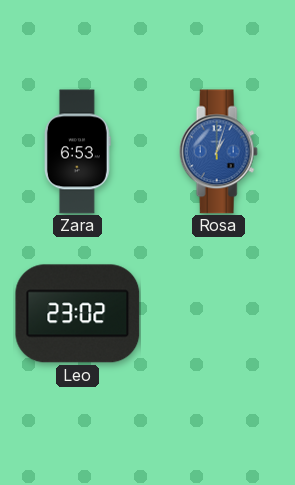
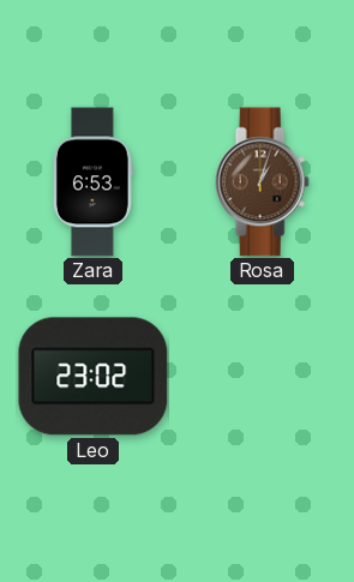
Rosa dial: blue -> brown
